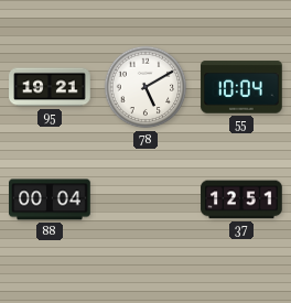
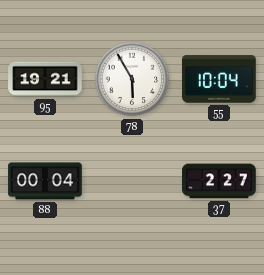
78: 5:10 -> 5:55
37: 12:51 -> 2:27
